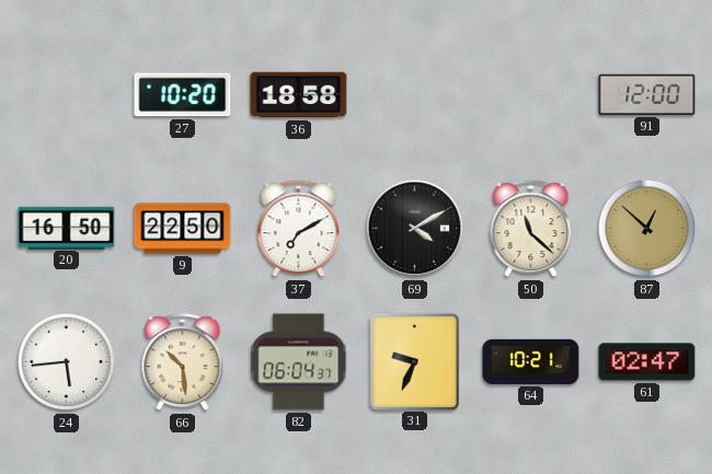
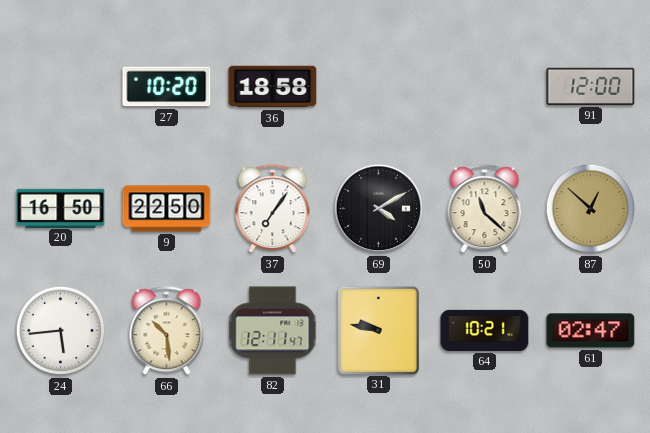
37: 7:10 -> 7:06
82: 06:04 -> 12:11
31: 9:34 -> 9:47
